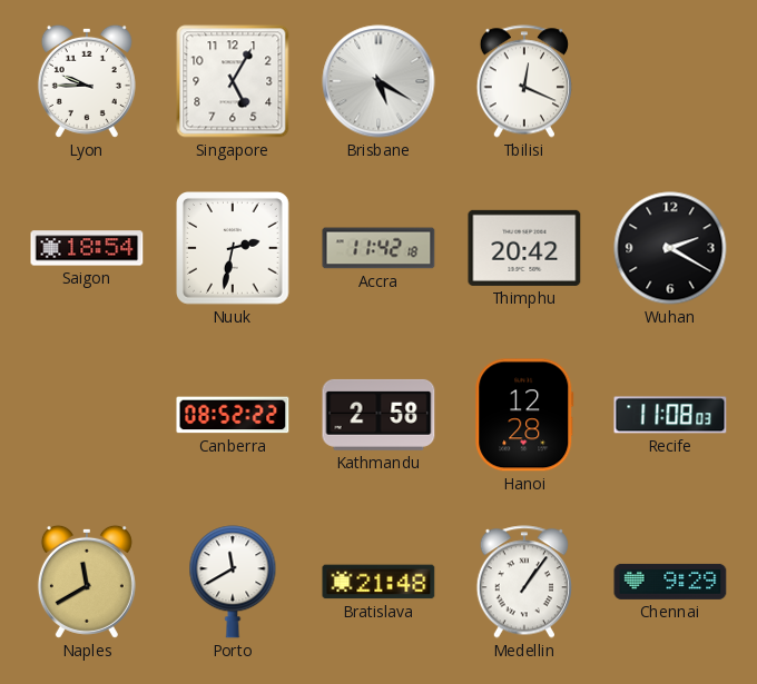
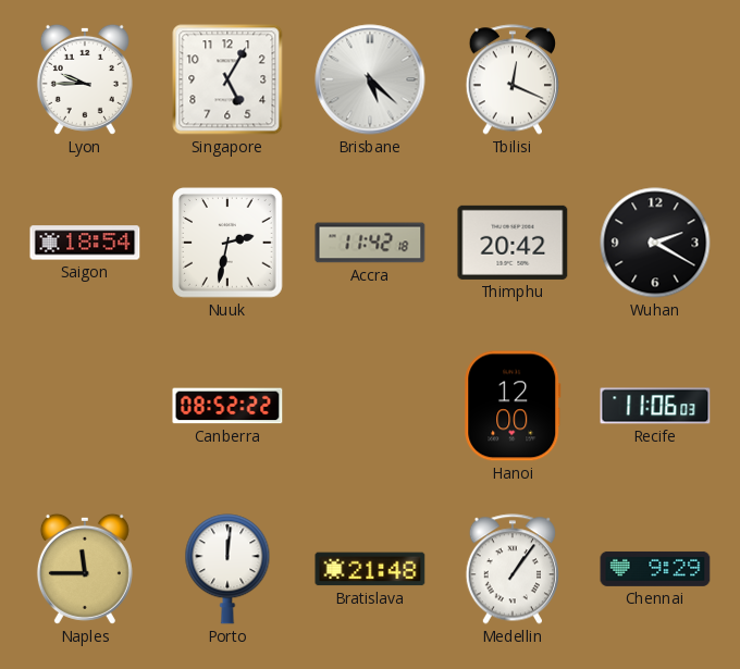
Brisbane: 5:20 -> 5:22
Kathmandu: 2:58 -> none
Hanoi: 12:28 -> 12:00
Recife: 11:08 -> 11:06
Naples: 11:40 -> 11:45
Porto: 11:40 -> 12:01
